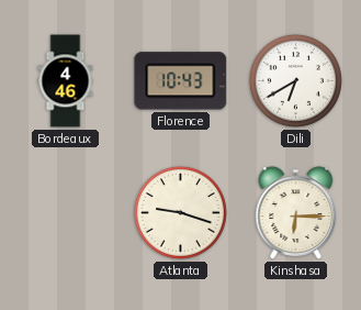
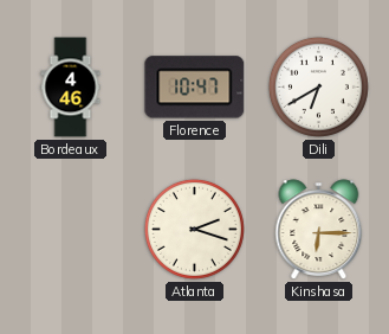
Florence: 10:43 -> 10:47
Atlanta: 9:18 -> 2:18
